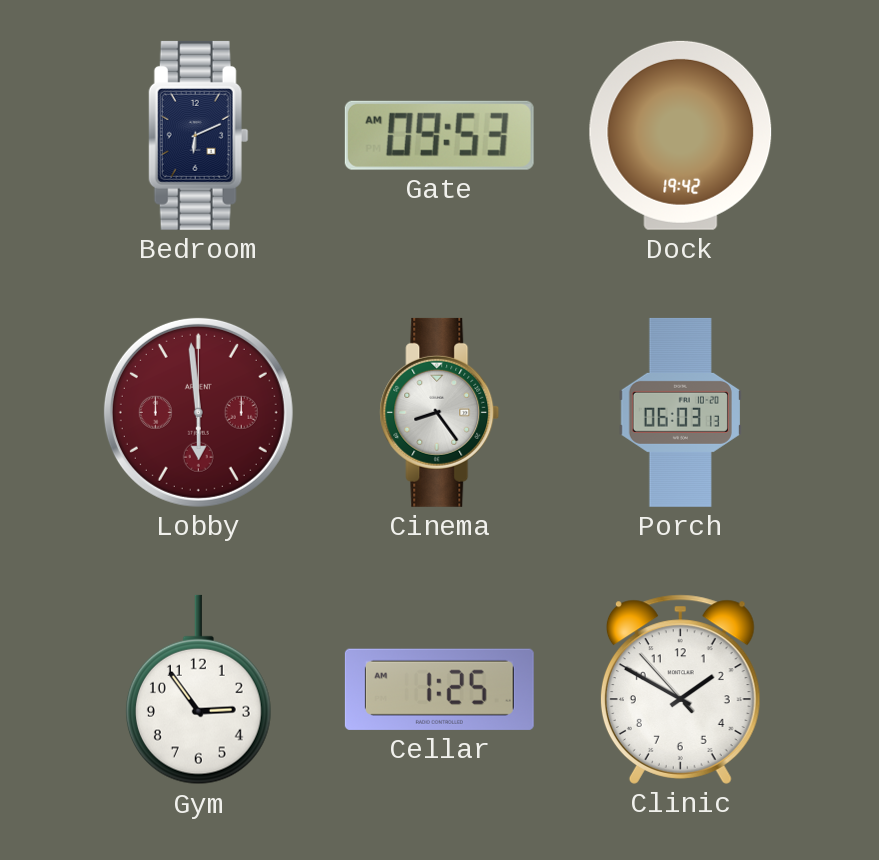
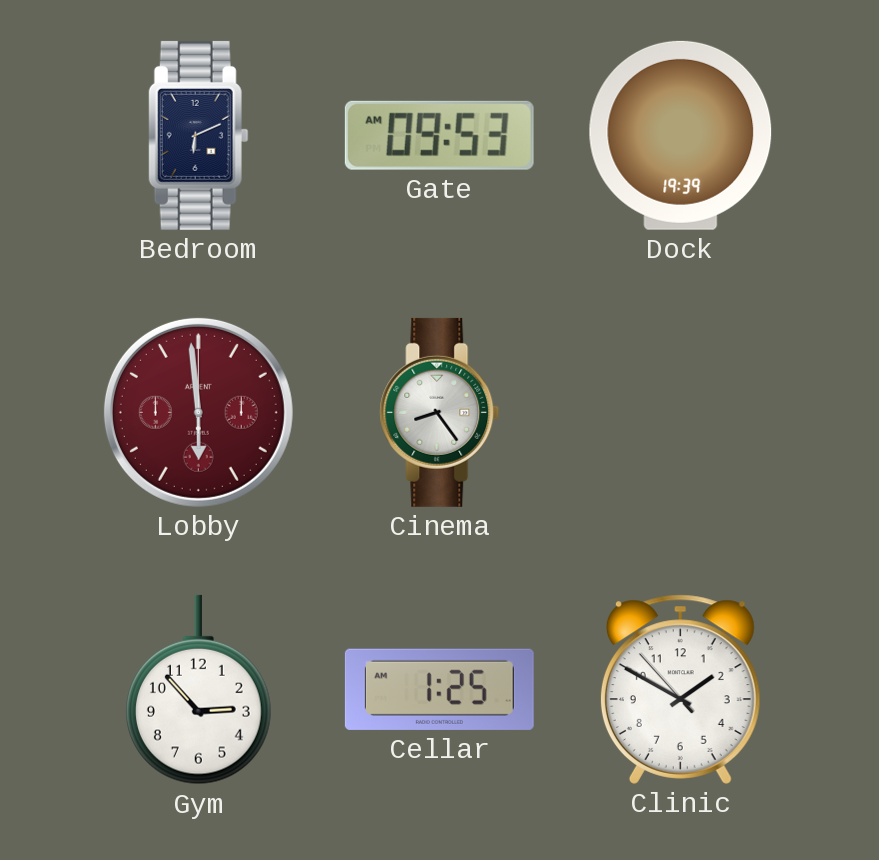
Dock: 19:42 -> 19:39
Porch: 06:03 -> none
Gym: 2:54 -> 2:53
